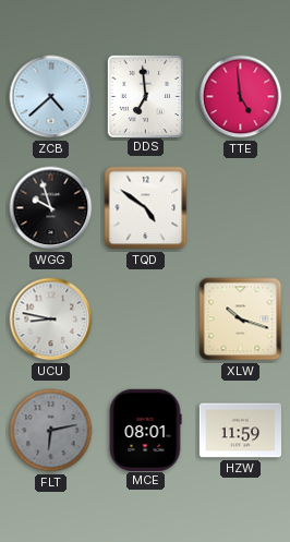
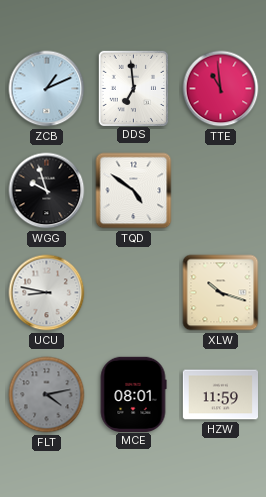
ZCB: 4:38 -> 1:11
TTE: 4:59 -> 10:59
FLT: 6:13 -> 4:13
